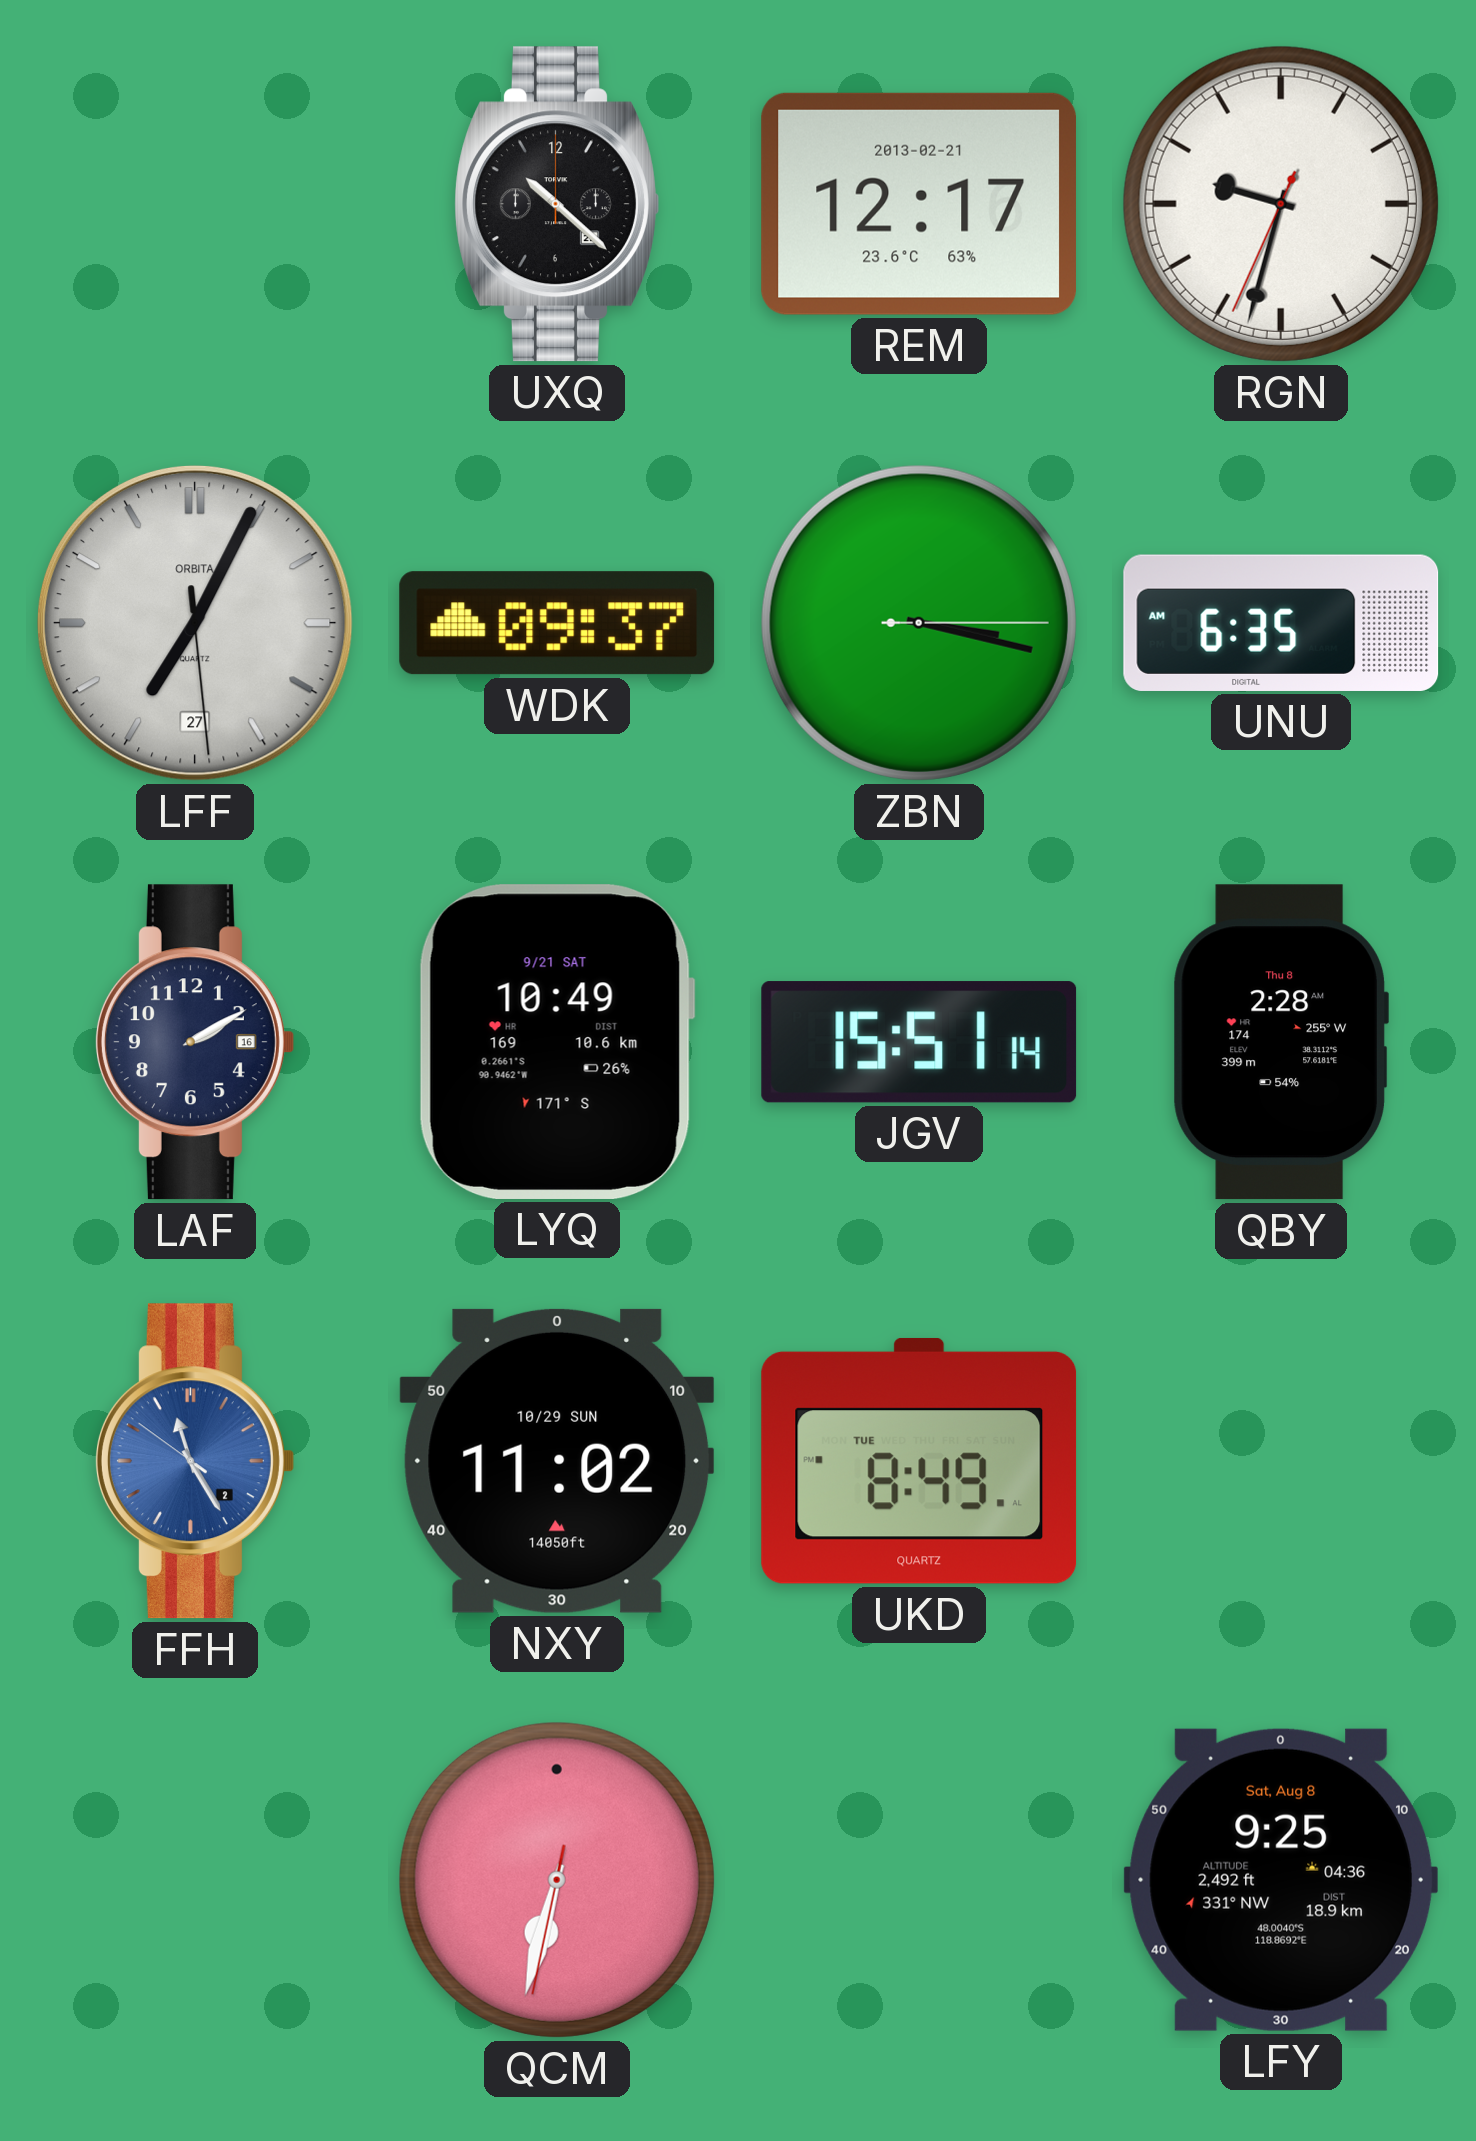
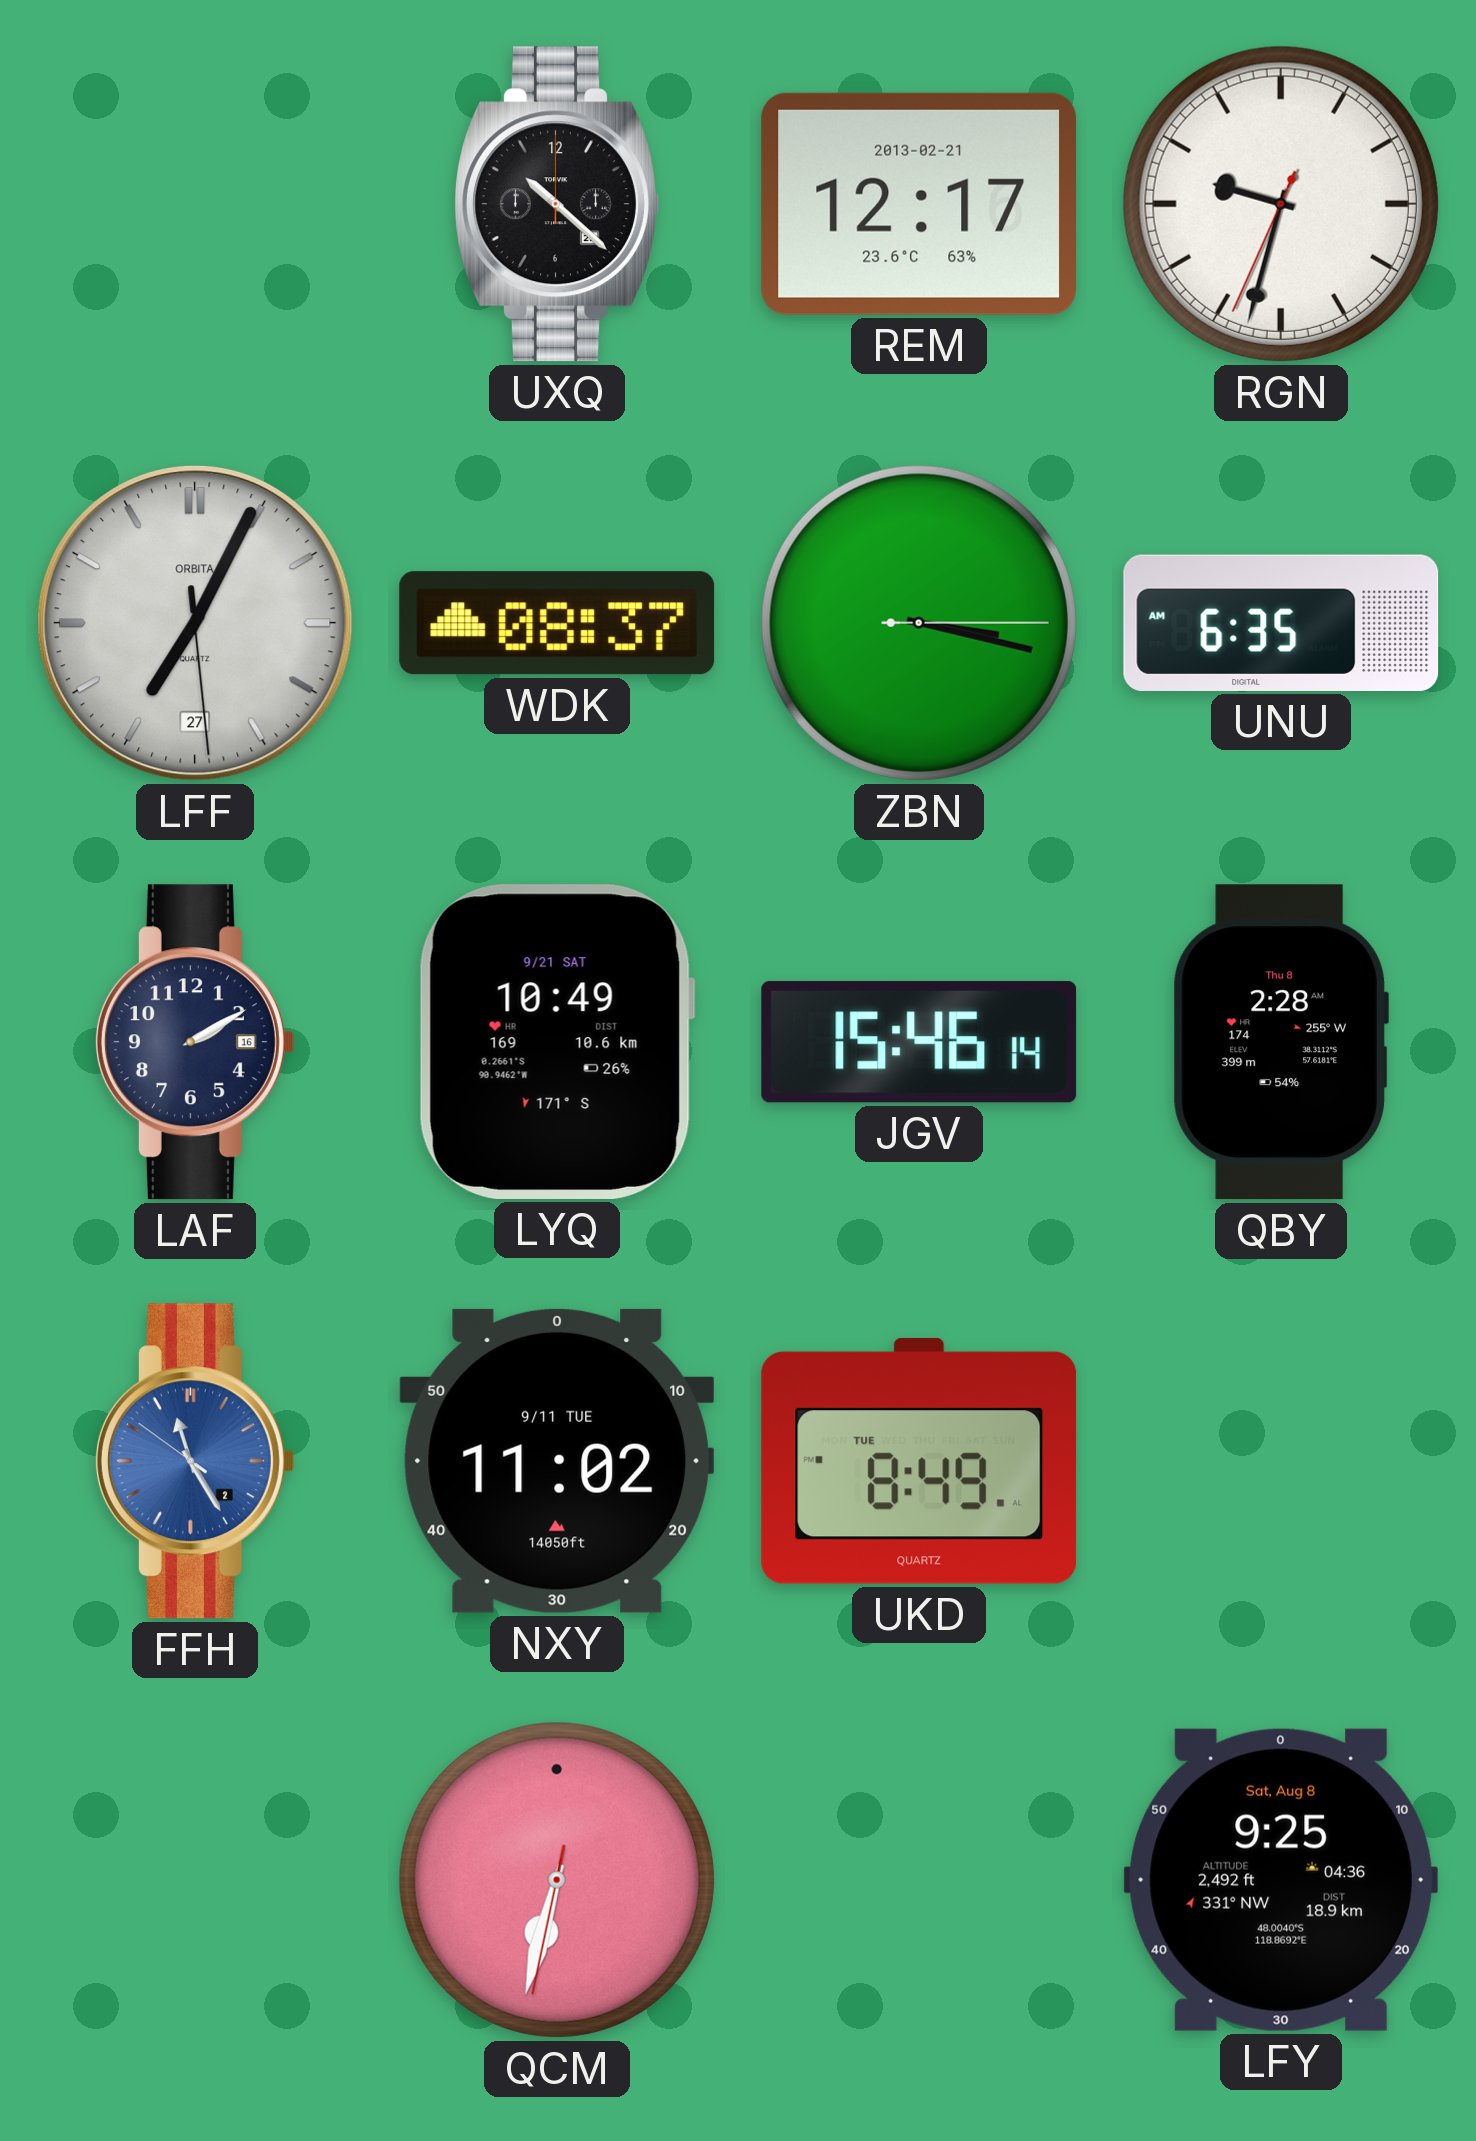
WDK: 09:37 -> 08:37
JGV: 15:51 -> 15:46
NXY date: 10/29 SUN -> 9/11 TUE
